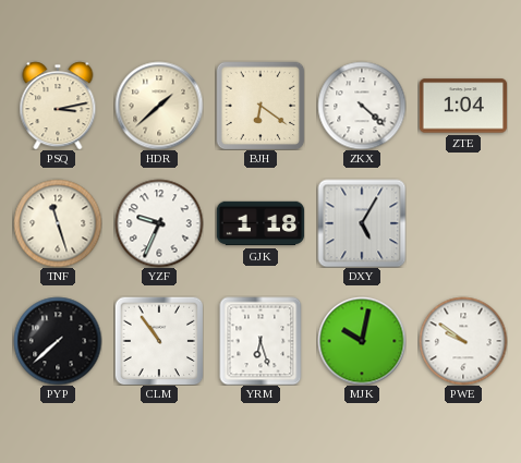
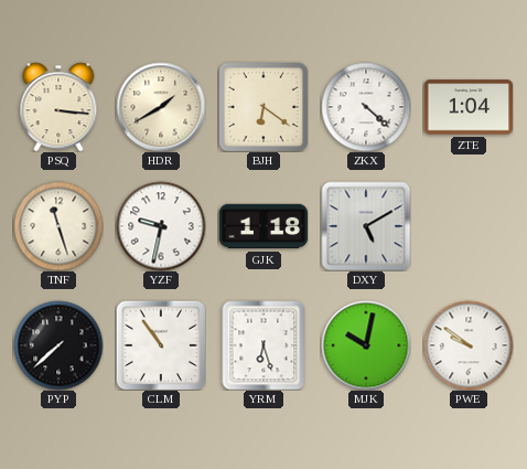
PSQ: 3:13 -> 3:16
HDR: 1:38 -> 1:40
YZF: 9:34 -> 9:32
DXY: 5:05 -> 5:10
